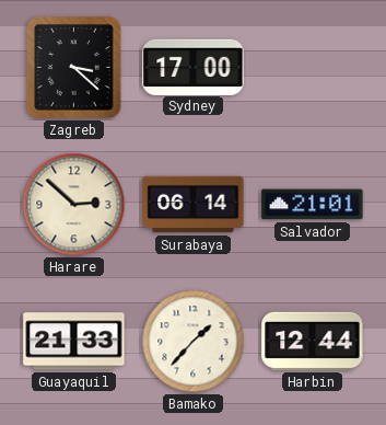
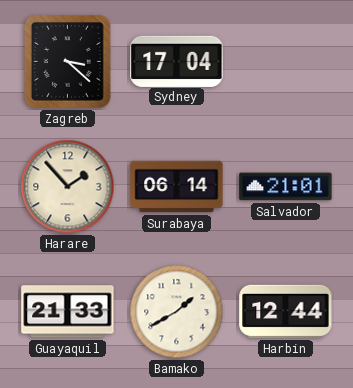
Sydney: 17:00 -> 17:04
Harare: 2:52 -> 1:53
Bamako: 1:37 -> 1:40
